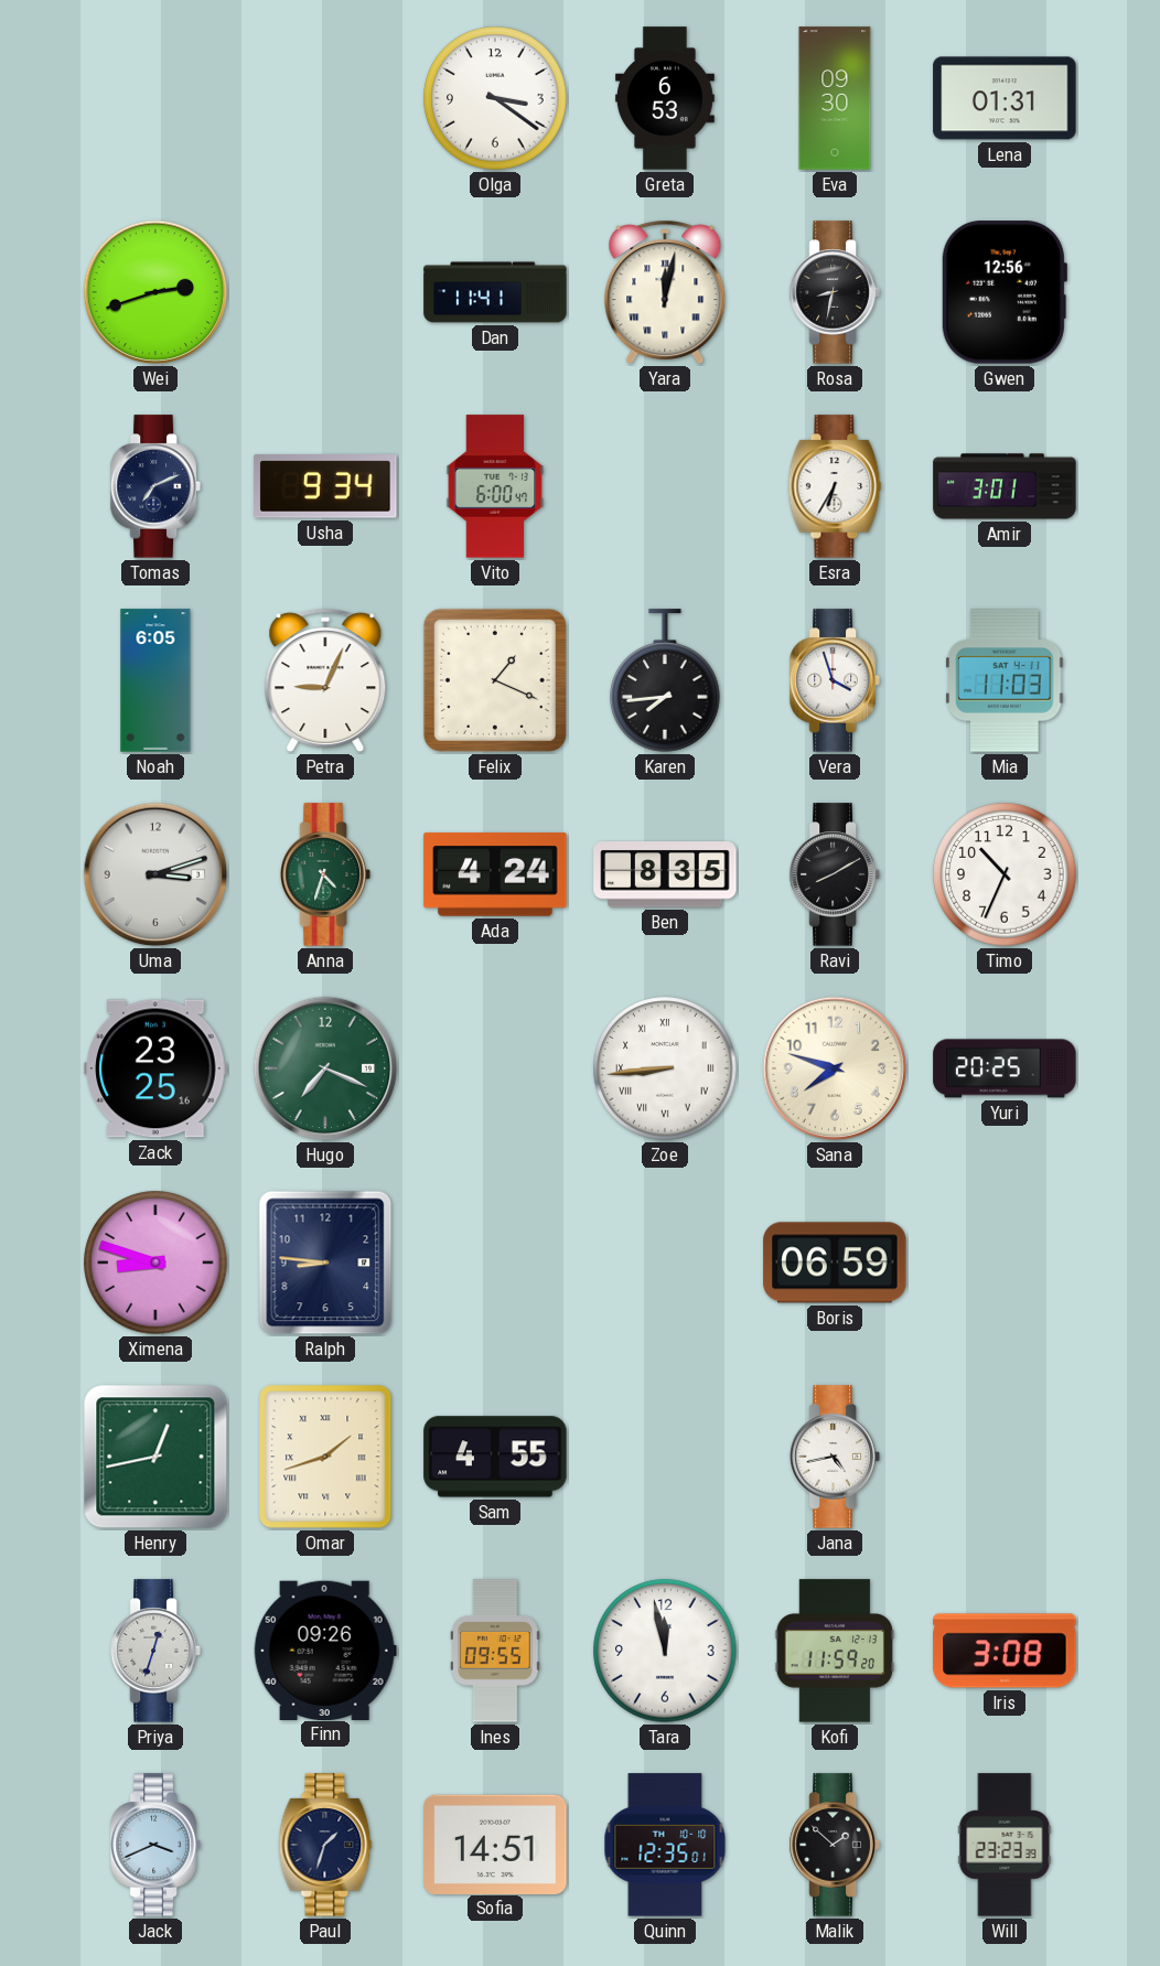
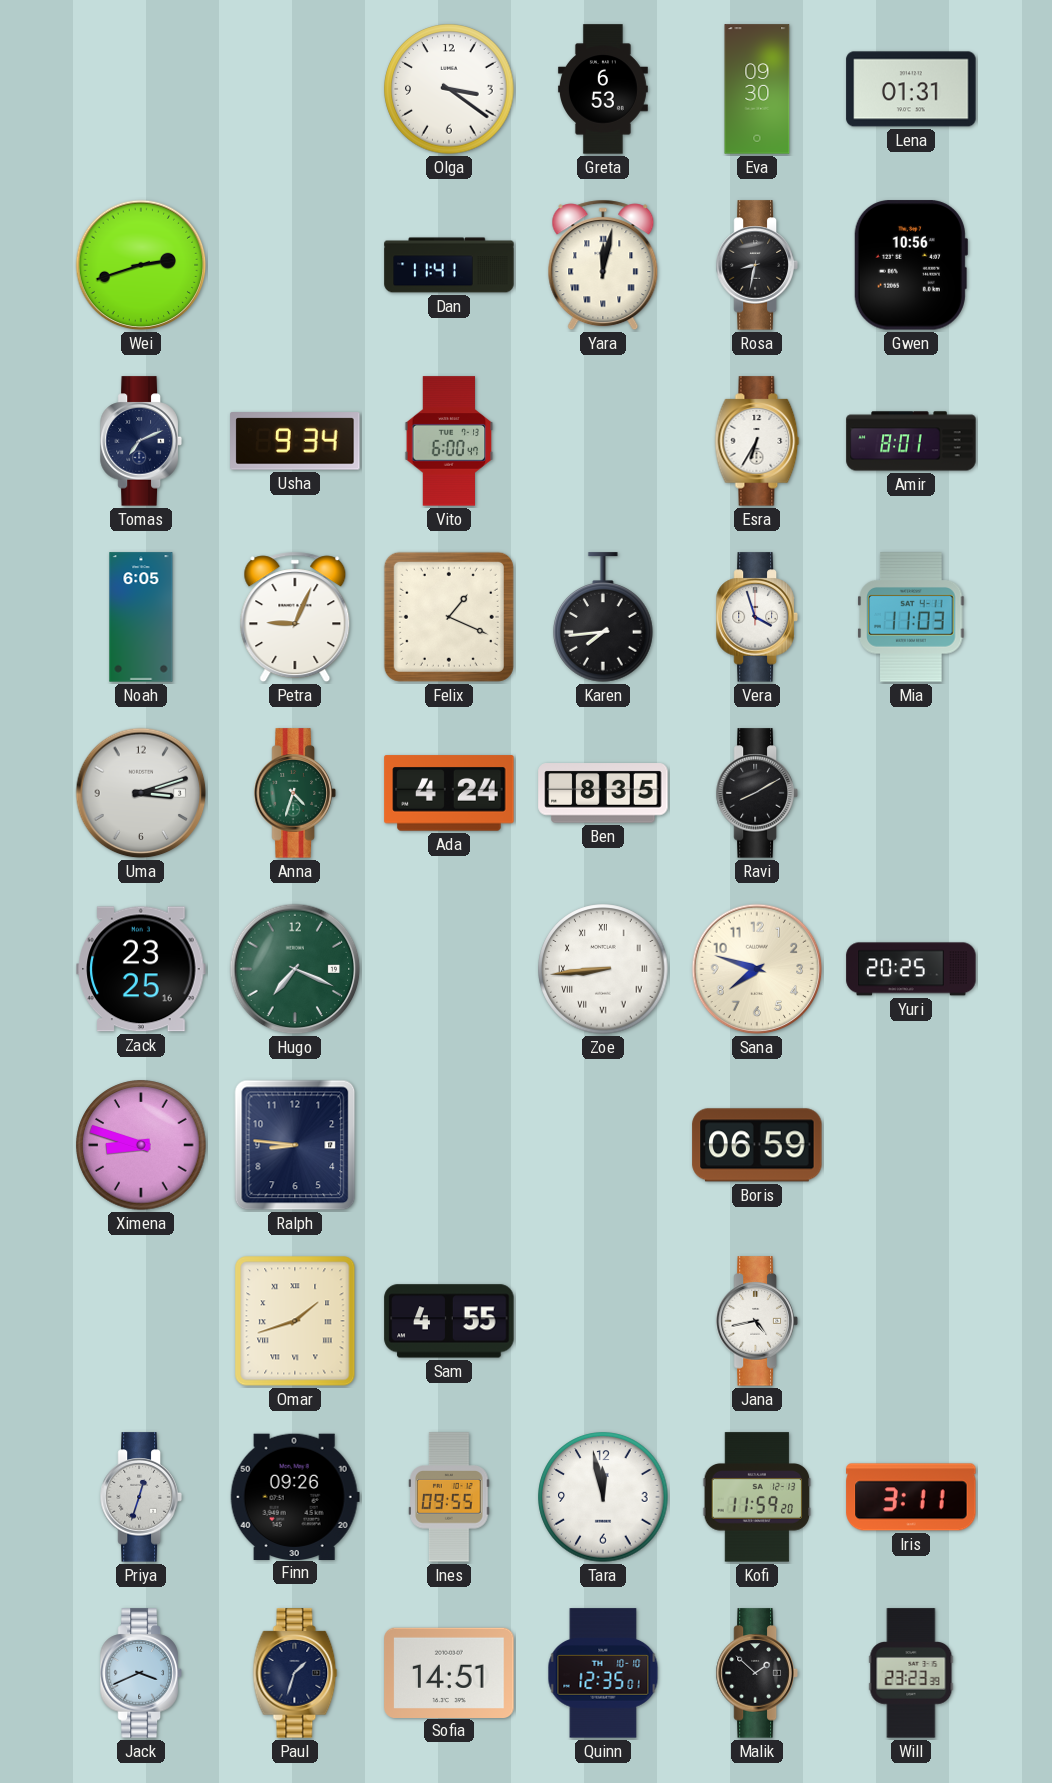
Gwen: 12:56 -> 10:56
Amir: 3:01 -> 8:01
Timo: 10:34 -> none
Henry: 12:43 -> none
Iris: 3:08 -> 3:11
